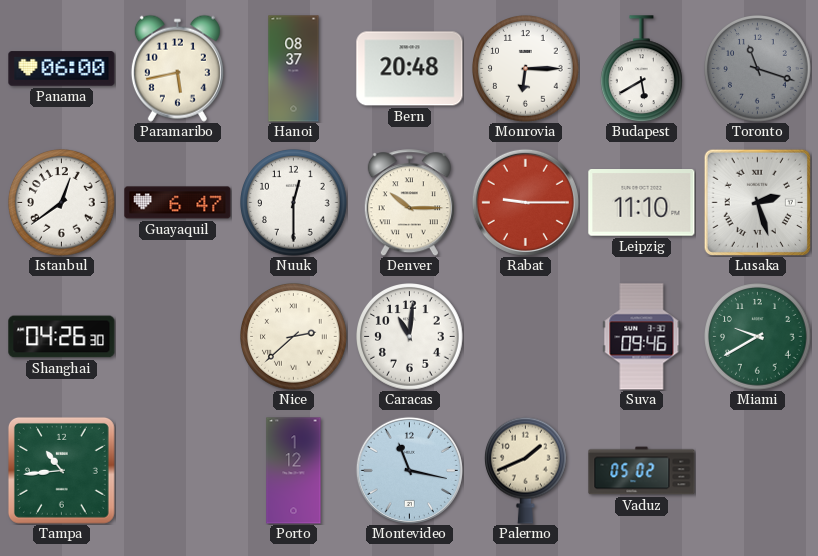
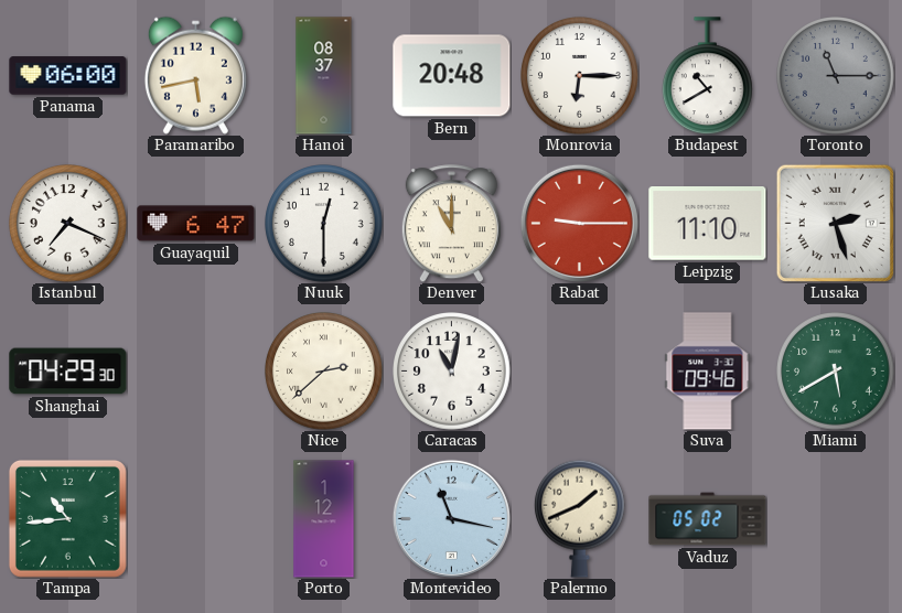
Budapest: 5:40 -> 10:40
Toronto: 11:18 -> 11:15
Istanbul: 12:39 -> 7:19
Denver: 10:15 -> 11:00
Shanghai: 04:26 -> 04:29
Caracas: 11:01 -> 11:02
Miami: 9:40 -> 5:40
